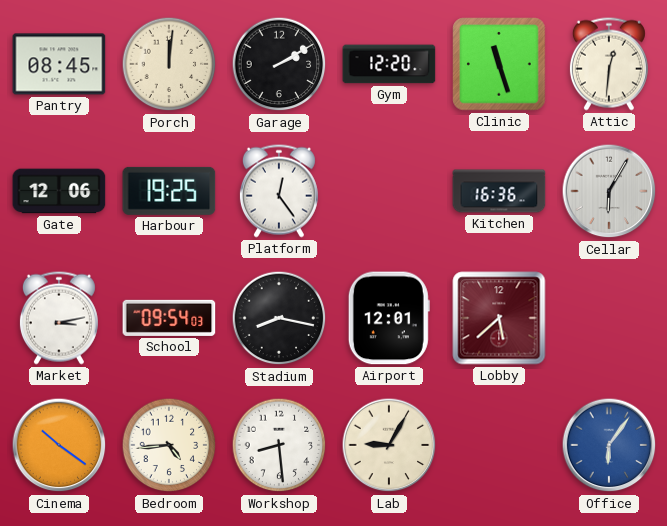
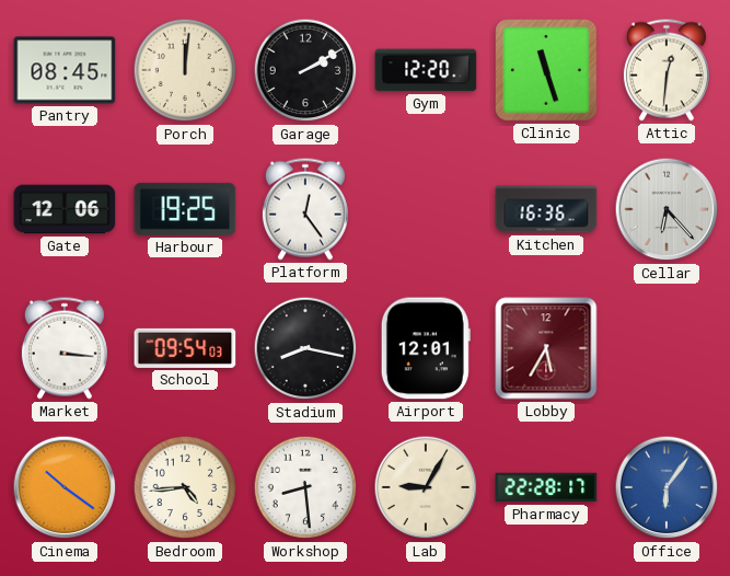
Cellar: 6:05 -> 6:23
Market: 3:13 -> 3:16
Lobby: 5:38 -> 5:35
Pharmacy: none -> 22:28
